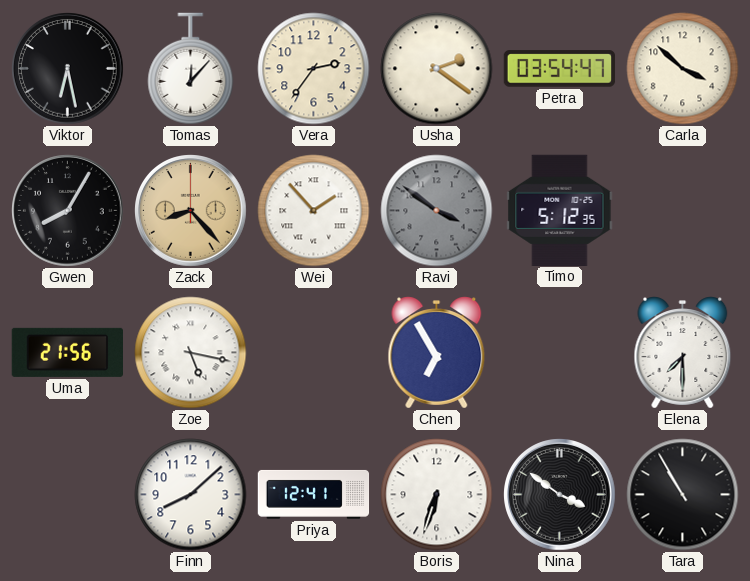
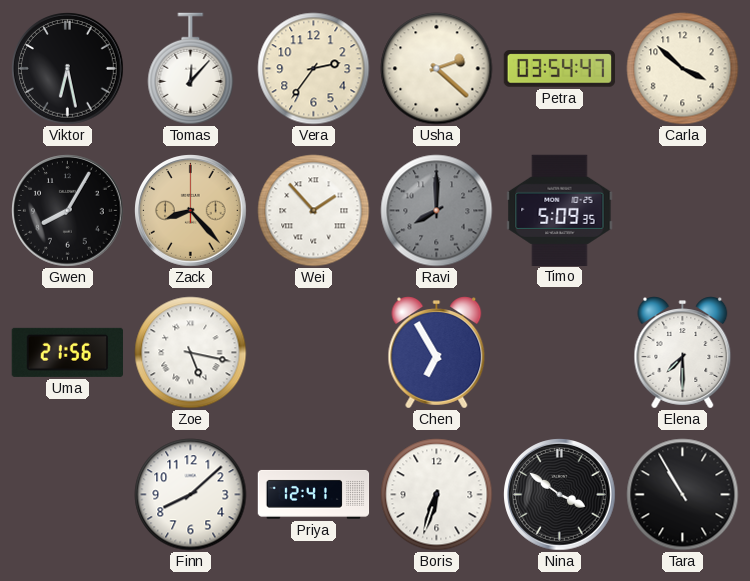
Usha: 2:21 -> 2:22
Ravi: 3:51 -> 8:00
Timo: 5:12 -> 5:09
